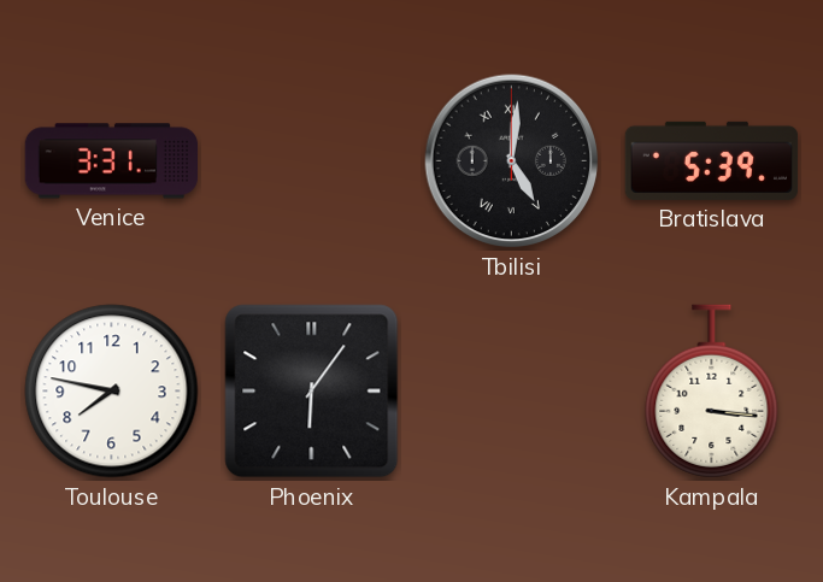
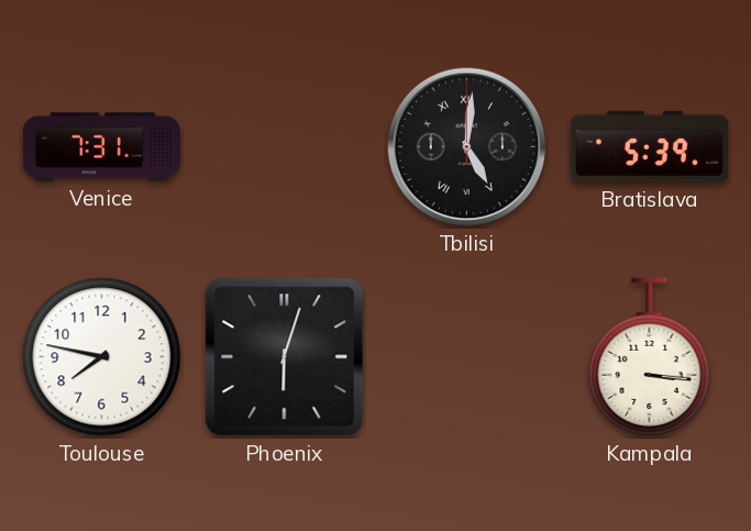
Venice: 3:31 -> 7:31
Phoenix: 6:06 -> 6:03
